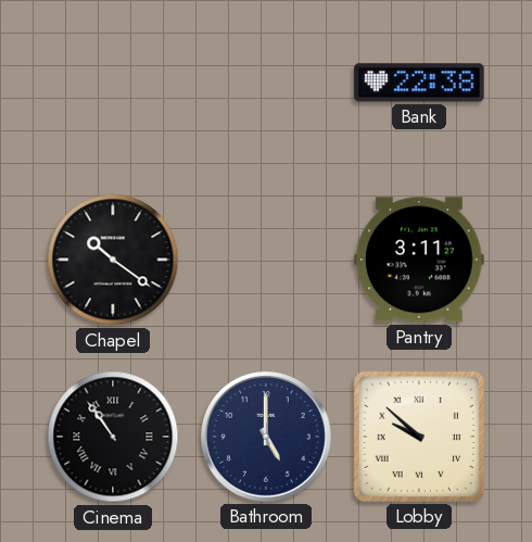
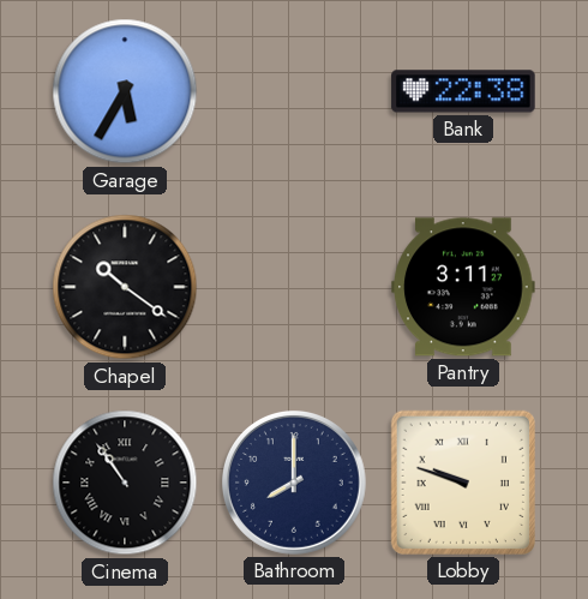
Garage: none -> 5:35
Bathroom: 5:00 -> 8:00
Lobby: 9:52 -> 9:48
